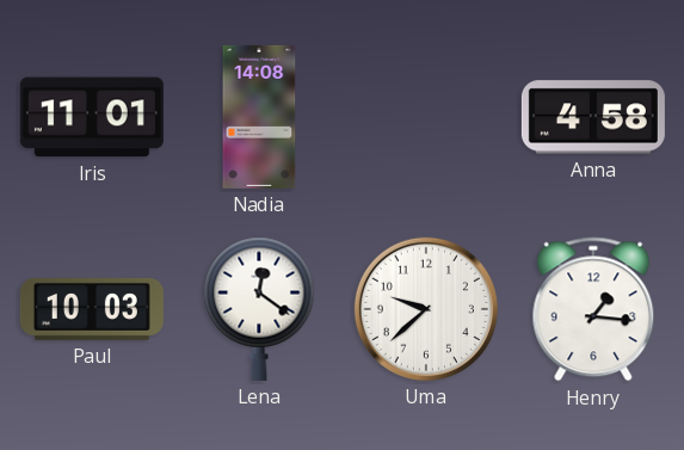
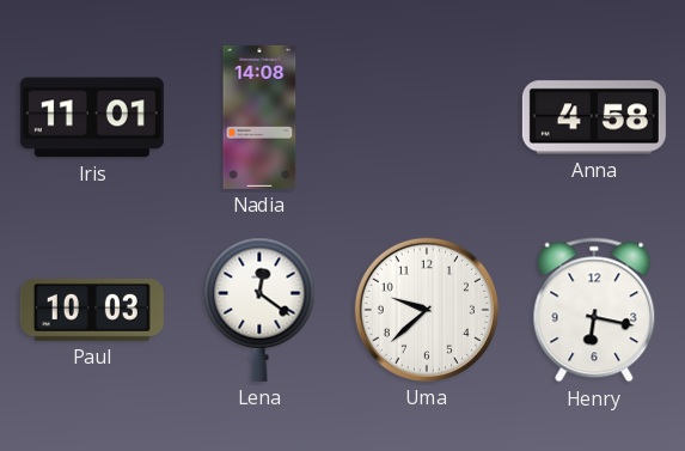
Henry: 1:16 -> 6:17
